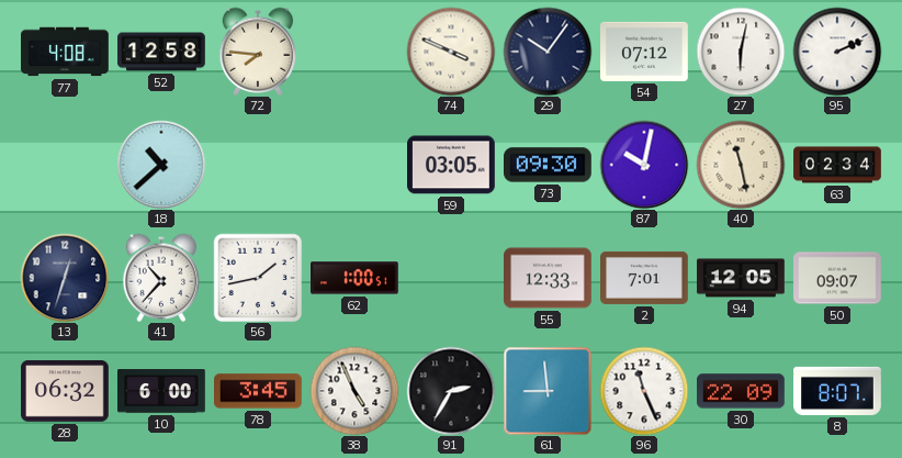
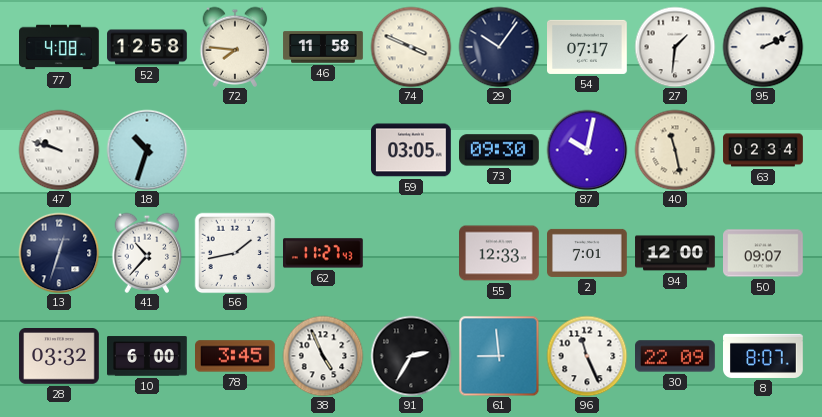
46: none -> 11:58
54: 07:12 -> 07:17
27: 6:02 -> 1:31
47: none -> 9:48
18: 10:38 -> 10:33
62: 1:00 -> 11:27
94: 12:05 -> 12:00
28: 06:32 -> 03:32
